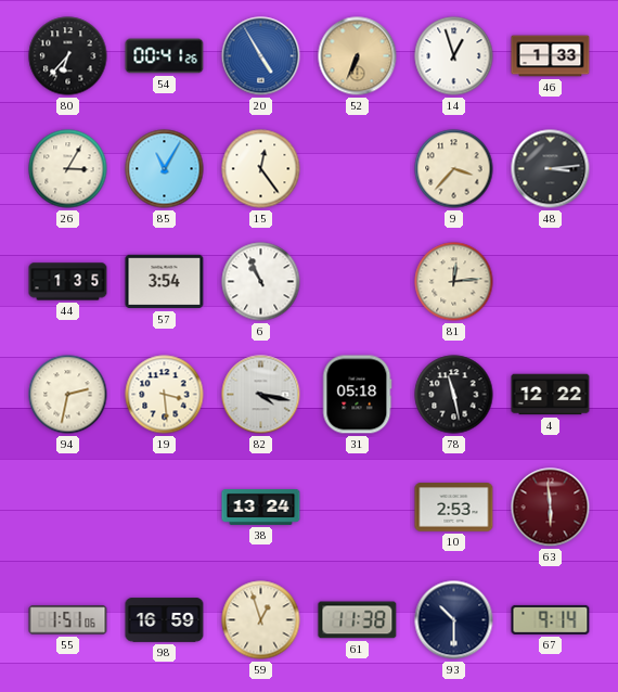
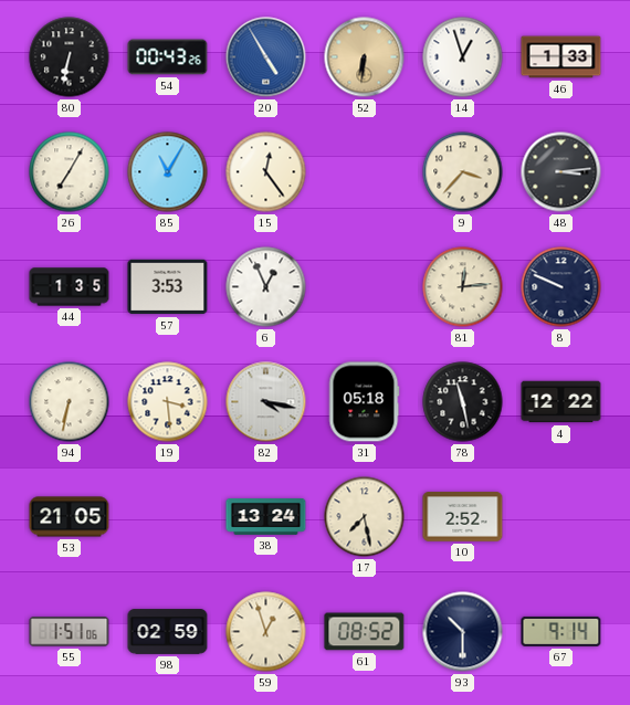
80: 6:37 -> 6:32
54: 00:41 -> 00:43
52: 6:34 -> 6:31
26: 3:05 -> 7:05
57: 3:54 -> 3:53
6: 10:56 -> 12:56
8: none -> 9:49
94: 2:32 -> 6:32
53: none -> 21:05
17: none -> 7:28
10: 2:53 -> 2:52
63: 5:59 -> none
98: 16:59 -> 02:59
61: 11:38 -> 08:52
